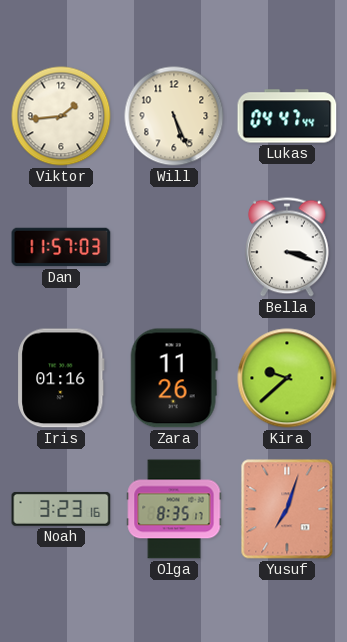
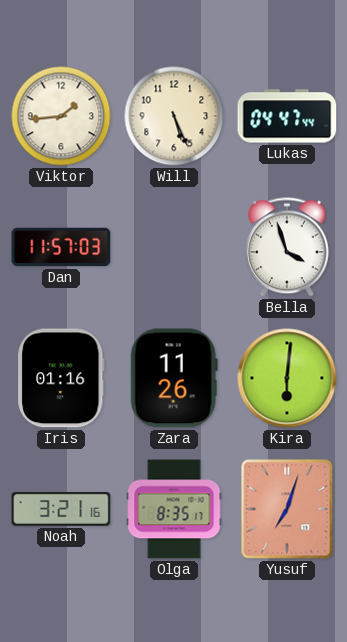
Bella: 3:18 -> 3:57
Kira: 9:38 -> 6:01
Noah: 3:23 -> 3:21
